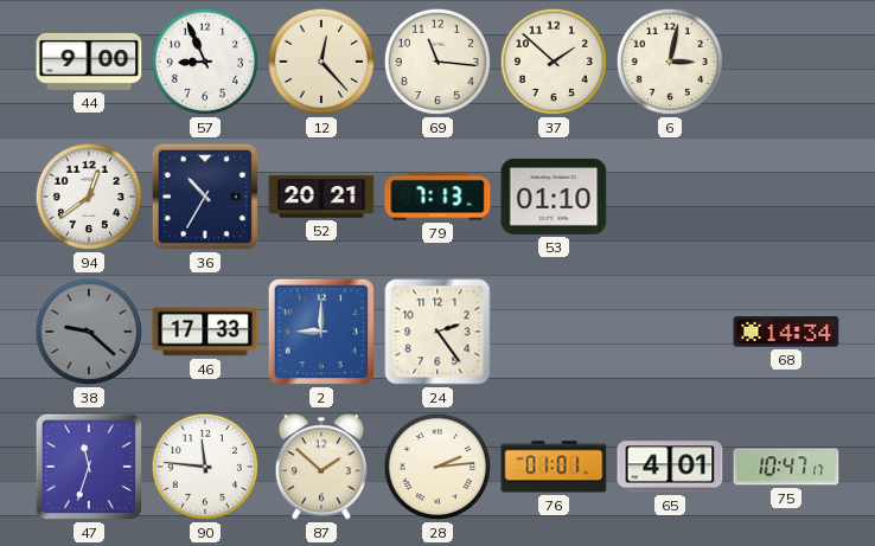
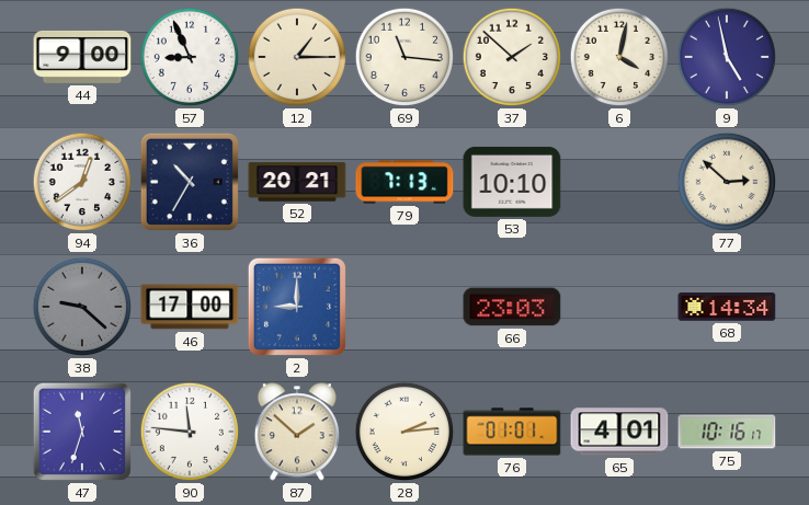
12: 12:23 -> 1:15
6: 3:02 -> 4:02
9: none -> 4:58
53: 01:10 -> 10:10
77: none -> 2:52
46: 17:33 -> 17:00
24: 2:24 -> none
66: none -> 23:03
75: 10:47 -> 10:16
